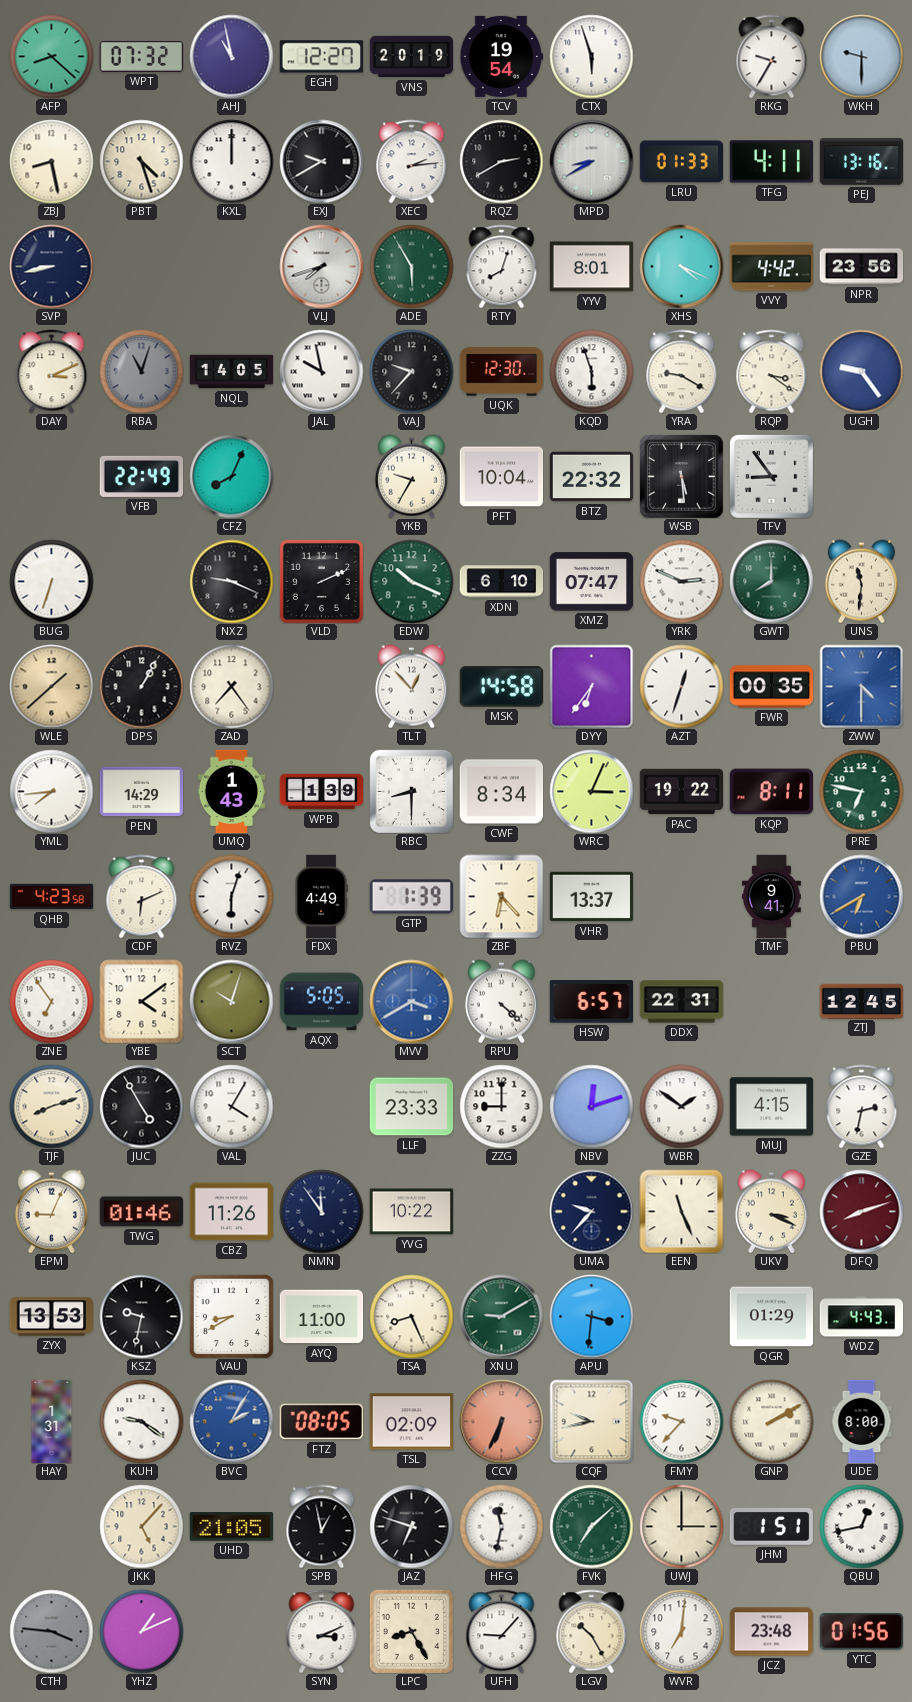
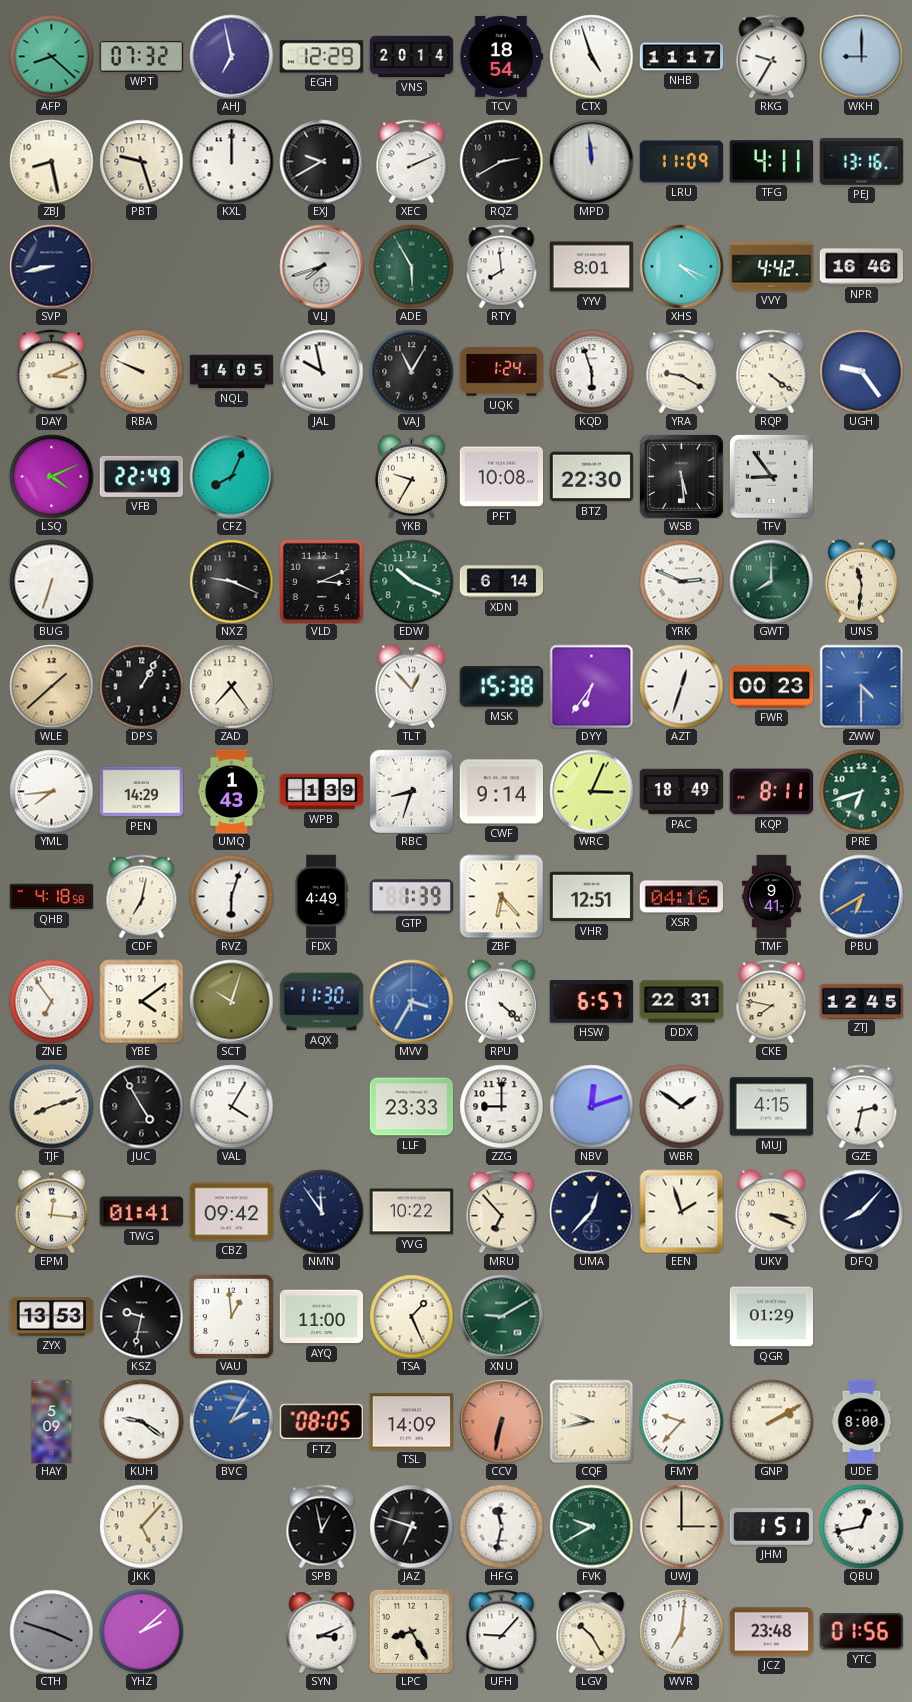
AHJ: 10:58 -> 6:58
EGH: 12:27 -> 12:29
VNS: 20:19 -> 20:14
TCV: 19:54 -> 18:54
CTX: 5:57 -> 4:57
NHB: none -> 11:17
WKH: 9:30 -> 9:00
PBT: 4:27 -> 9:27
XEC: 2:14 -> 2:11
MPD: 8:40 -> 11:59
LRU: 01:33 -> 11:09
RTY: 8:03 -> 7:59
NPR: 23:56 -> 16:46
RBA: 11:03 -> 9:49
RBA dial: grey -> cream
VAJ: 9:37 -> 11:05
UQK: 12:30 -> 1:24
RQP: 3:21 -> 4:21
LSQ: none -> 4:11
PFT: 10:04 -> 10:08
BTZ: 22:32 -> 22:30
VLD: 2:11 -> 3:11
XDN: 6:10 -> 6:14
XMZ: 07:47 -> none
MSK: 14:58 -> 15:38
FWR: 00:35 -> 00:23
RBC: 8:30 -> 8:33
CWF: 8:34 -> 9:14
PAC: 19:22 -> 18:49
PRE: 6:47 -> 6:42
QHB: 4:23 -> 4:18
CDF: 6:11 -> 7:02
VHR: 13:37 -> 12:51
XSR: none -> 04:16
AQX: 5:05 -> 11:30
MVV: 3:40 -> 3:35
CKE: none -> 7:47
EPM: 9:04 -> 12:16
TWG: 01:46 -> 01:41
CBZ: 11:26 -> 09:42
MRU: none -> 6:53
UMA: 9:37 -> 12:37
EEN: 11:26 -> 1:57
DFQ: 8:12 -> 8:07
DFQ dial: burgundy -> navy
VAU: 8:40 -> 12:59
TSA: 8:26 -> 1:26
APU: 3:31 -> none
WDZ: 4:43 -> none
HAY: 1:31 -> 5:09
TSL: 02:09 -> 14:09
CCV: 6:34 -> 6:32
UHD: 21:05 -> none
FVK: 7:08 -> 9:40
CTH: 3:46 -> 3:48
YHZ: 1:11 -> 2:08
